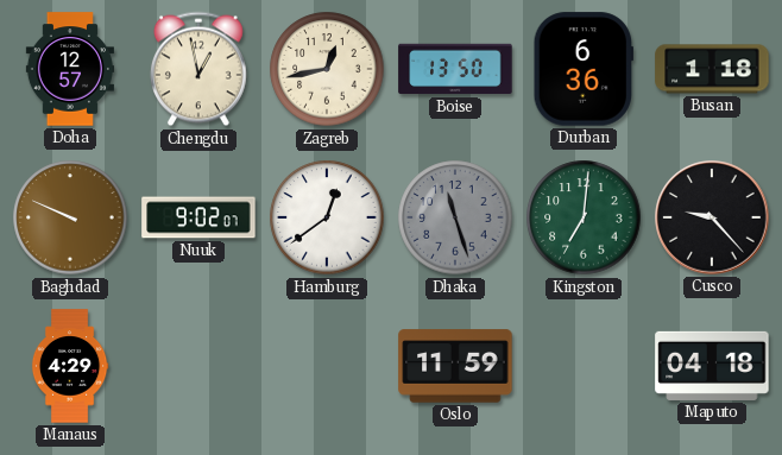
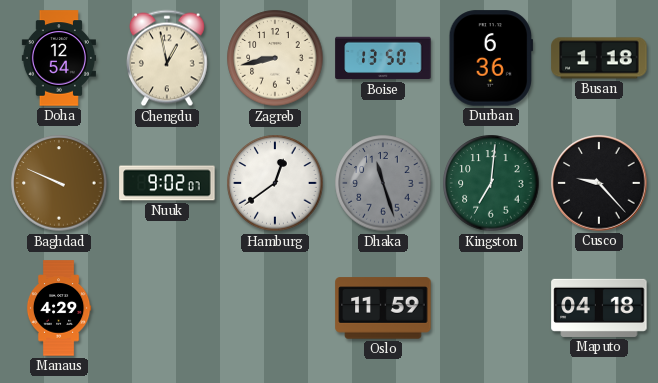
Doha: 12:57 -> 12:54
Zagreb: 12:43 -> 8:43
